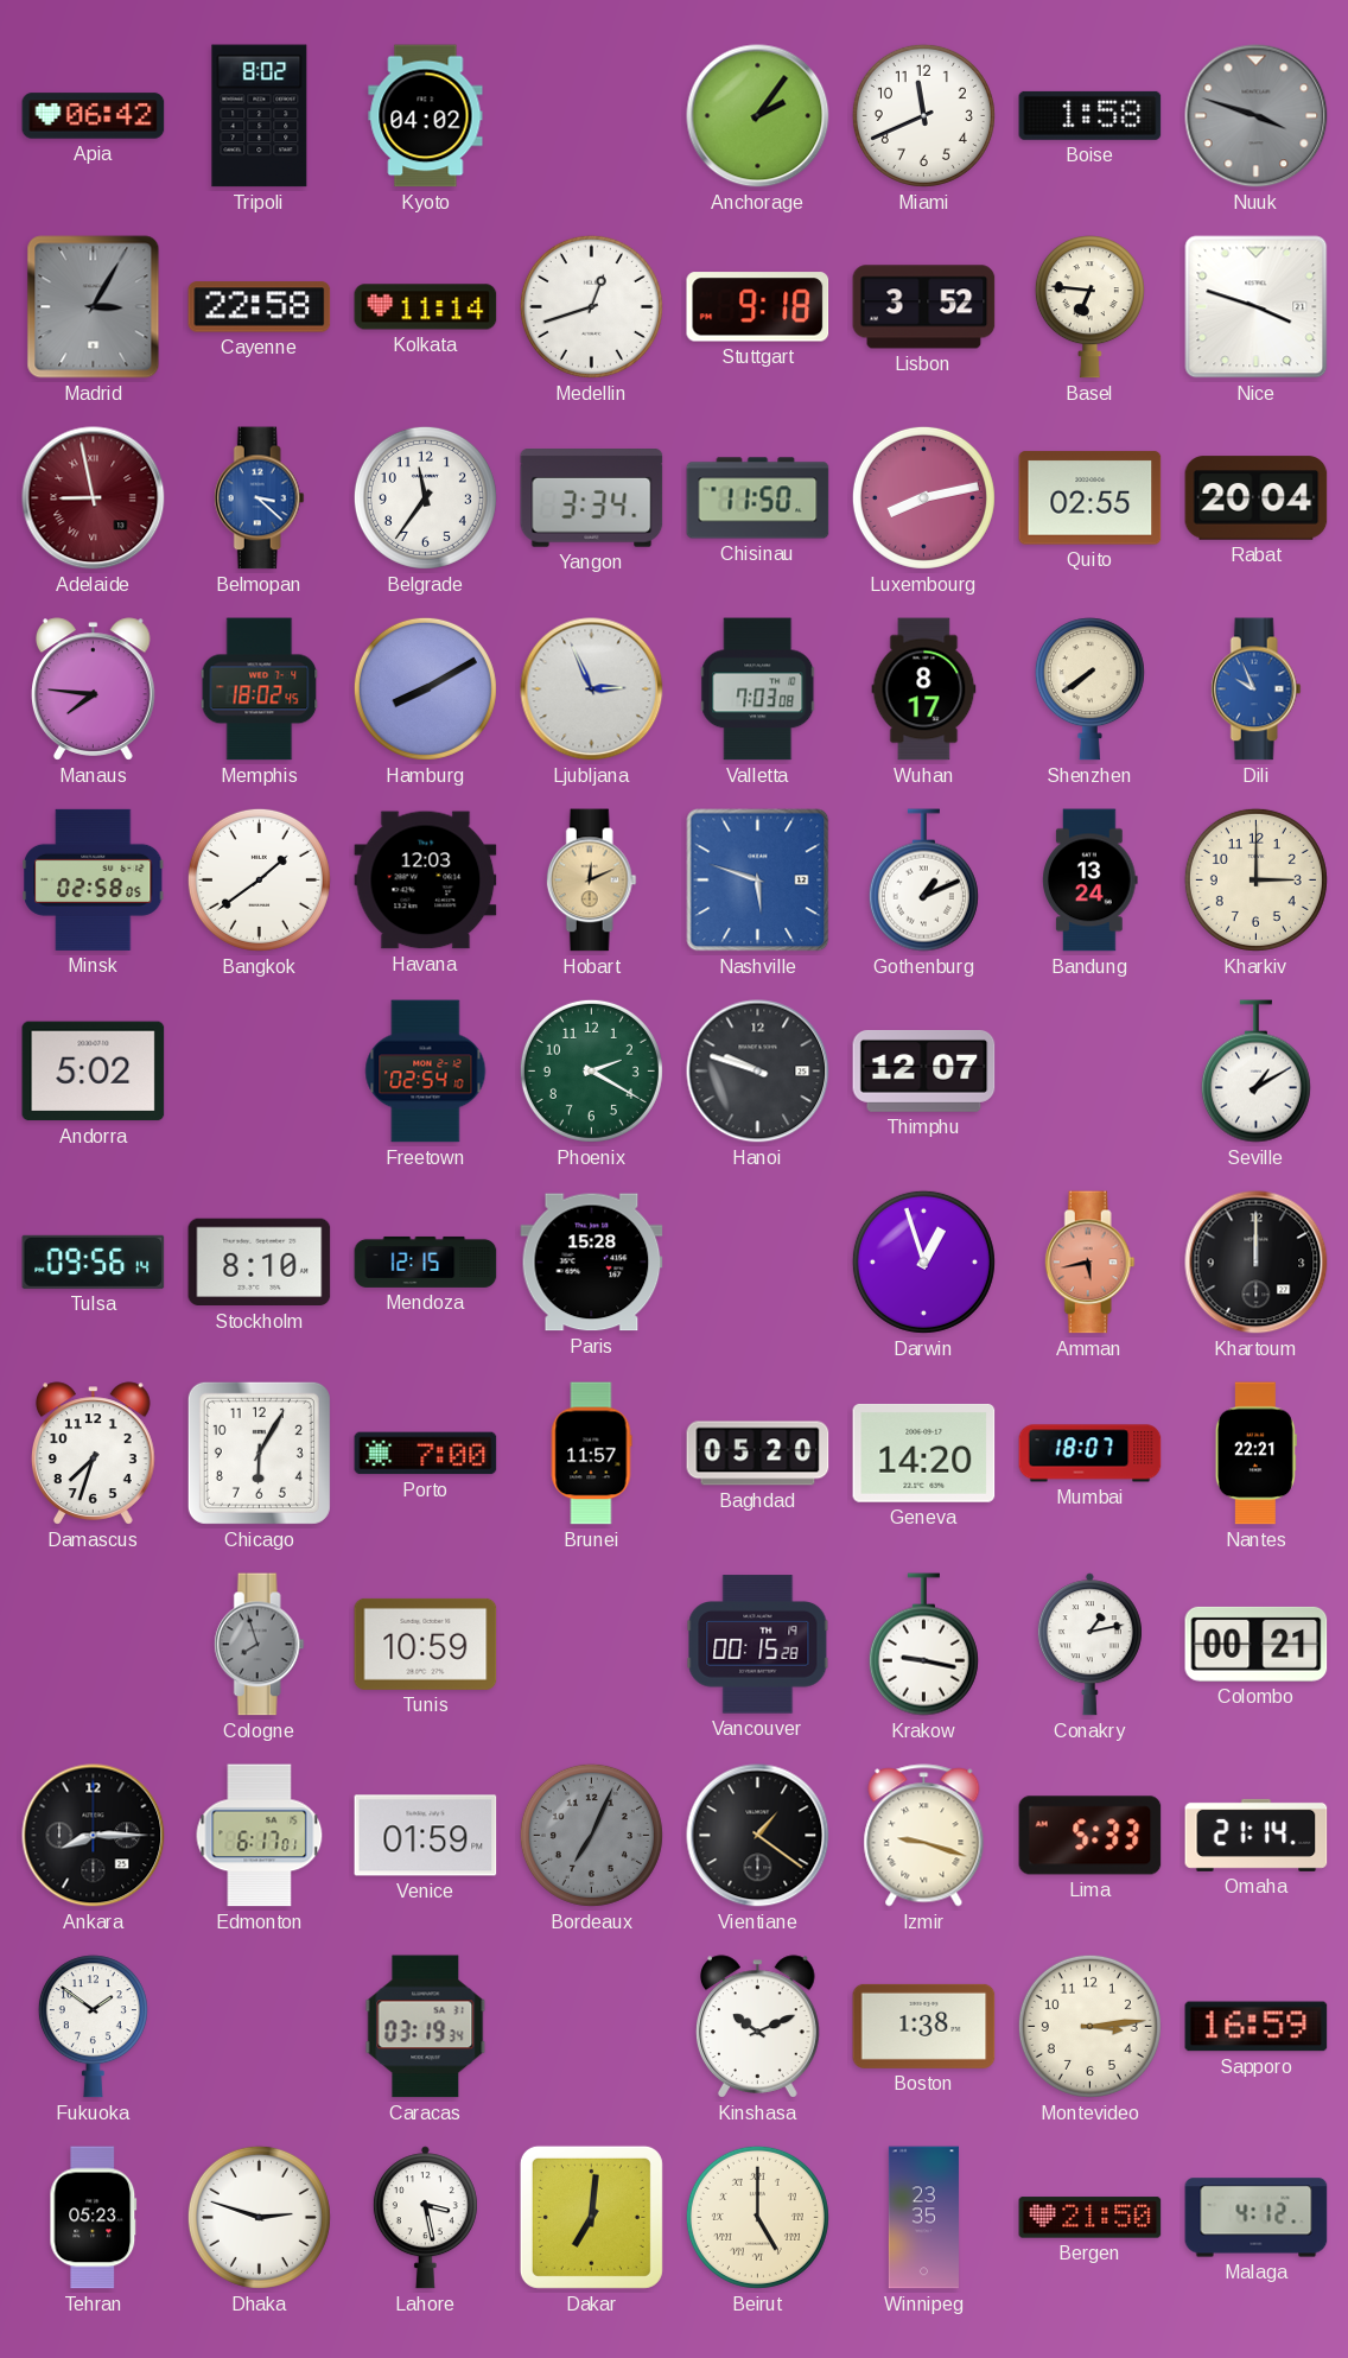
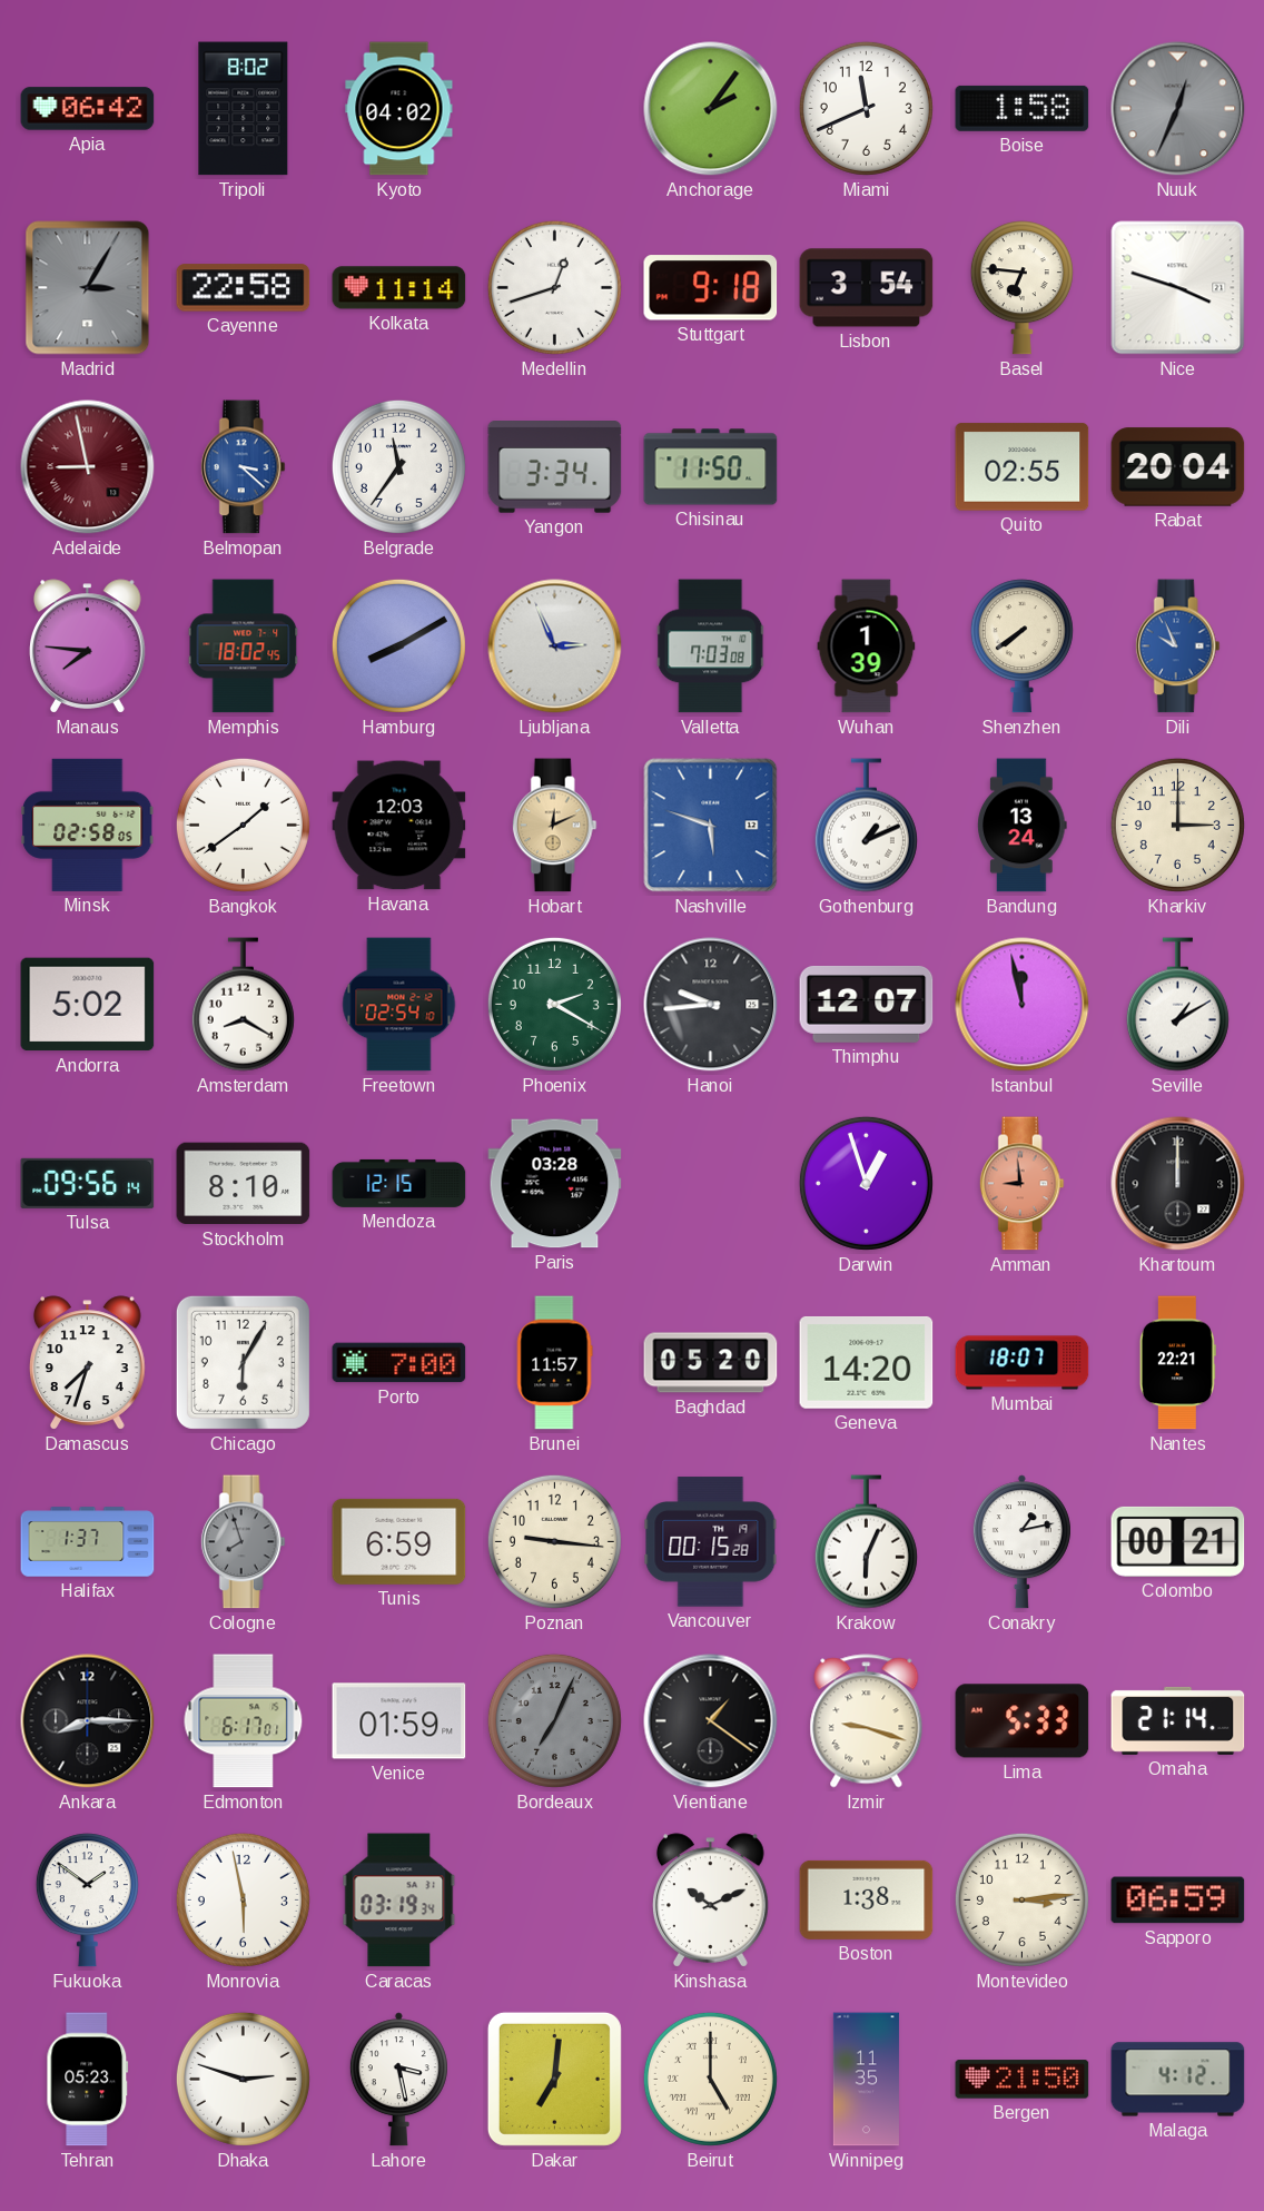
Nuuk: 3:48 -> 12:34
Lisbon: 3:52 -> 3:54
Luxembourg: 8:13 -> none
Wuhan: 8:17 -> 1:39
Amsterdam: none -> 8:20
Hanoi: 9:48 -> 9:44
Istanbul: none -> 11:58
Paris: 15:28 -> 03:28
Amman: 5:43 -> 8:59
Halifax: none -> 1:37
Tunis: 10:59 -> 6:59
Poznan: none -> 9:16
Krakow: 9:17 -> 6:04
Monrovia: none -> 5:58
Sapporo: 16:59 -> 06:59
Winnipeg: 23:35 -> 11:35
